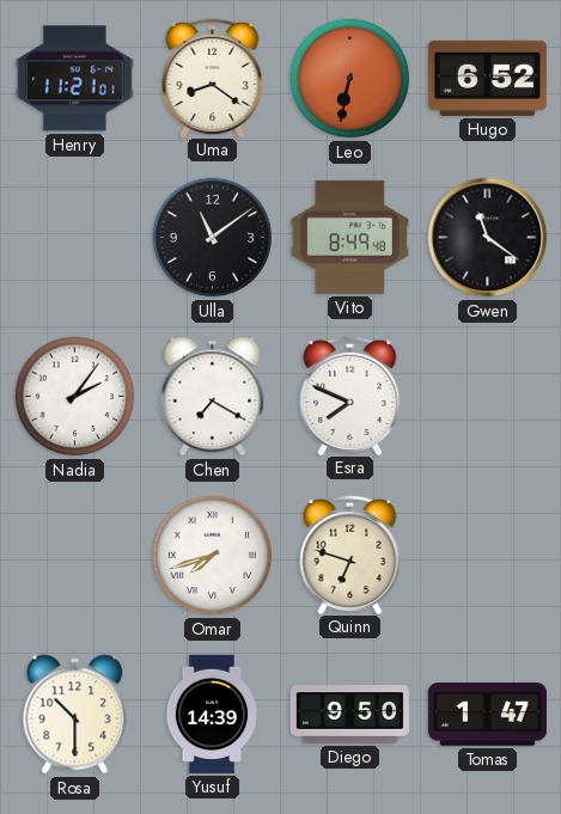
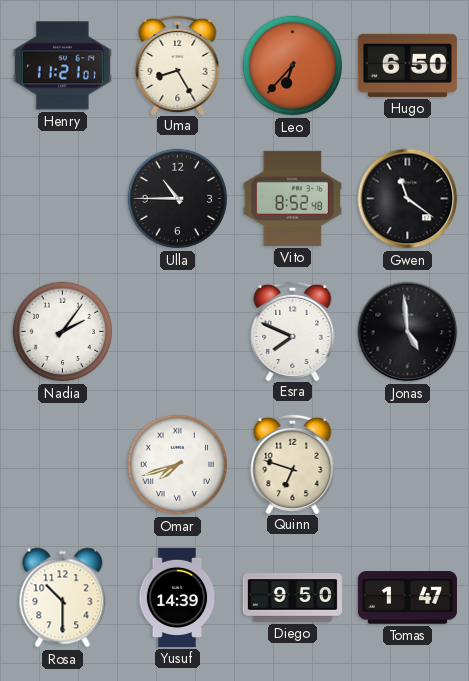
Uma: 8:21 -> 8:25
Leo: 6:32 -> 6:37
Hugo: 6:52 -> 6:50
Ulla: 11:09 -> 10:45
Vito: 8:49 -> 8:52
Chen: 7:20 -> none
Jonas: none -> 4:59
